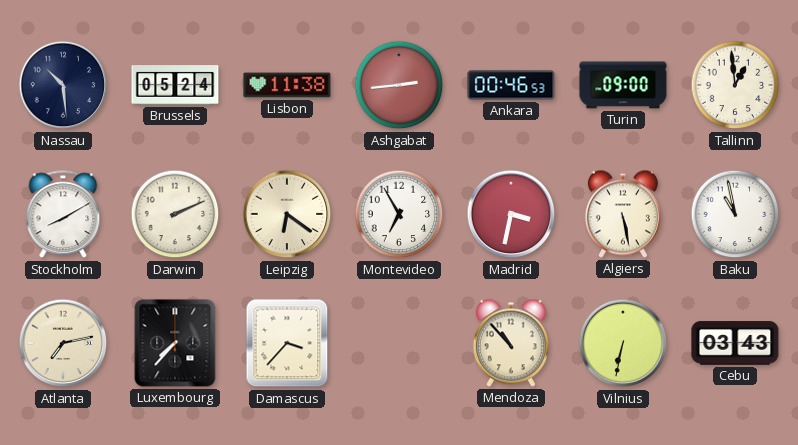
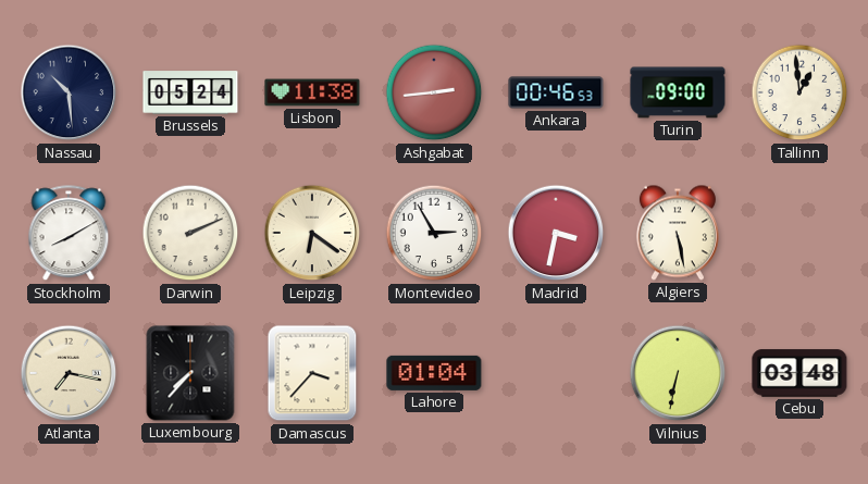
Montevideo: 6:55 -> 2:55
Baku: 10:58 -> none
Atlanta: 7:13 -> 7:17
Lahore: none -> 01:04
Mendoza: 10:53 -> none
Cebu: 03:43 -> 03:48
